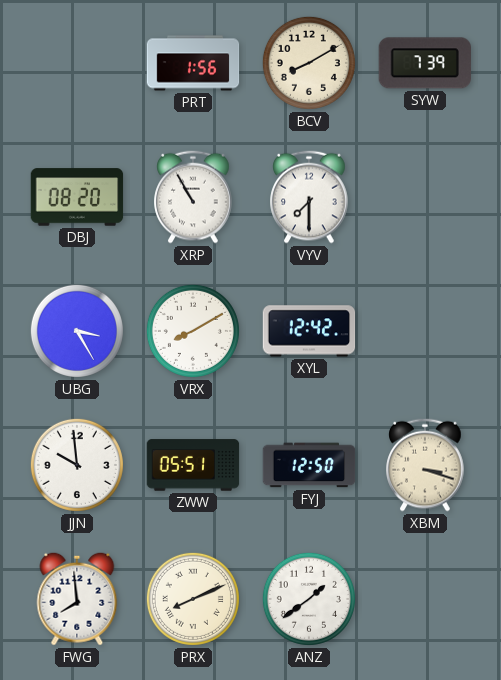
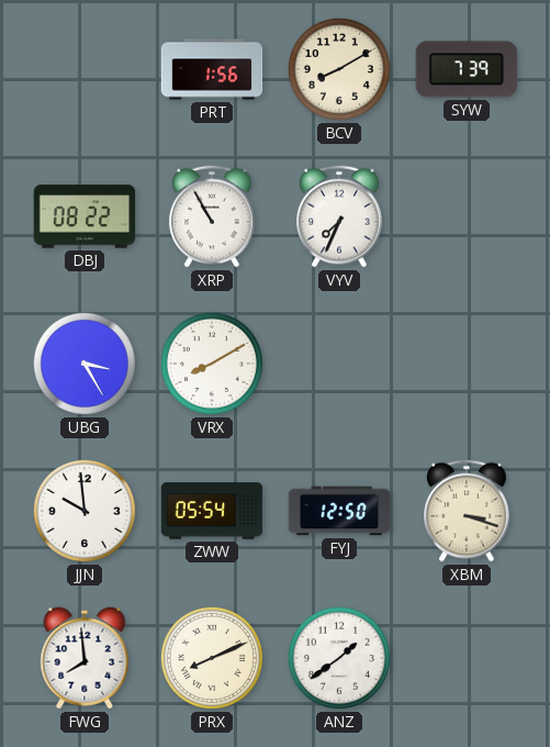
DBJ: 08:20 -> 08:22
VYV: 7:30 -> 7:34
XYL: 12:42 -> none
ZWW: 05:51 -> 05:54
